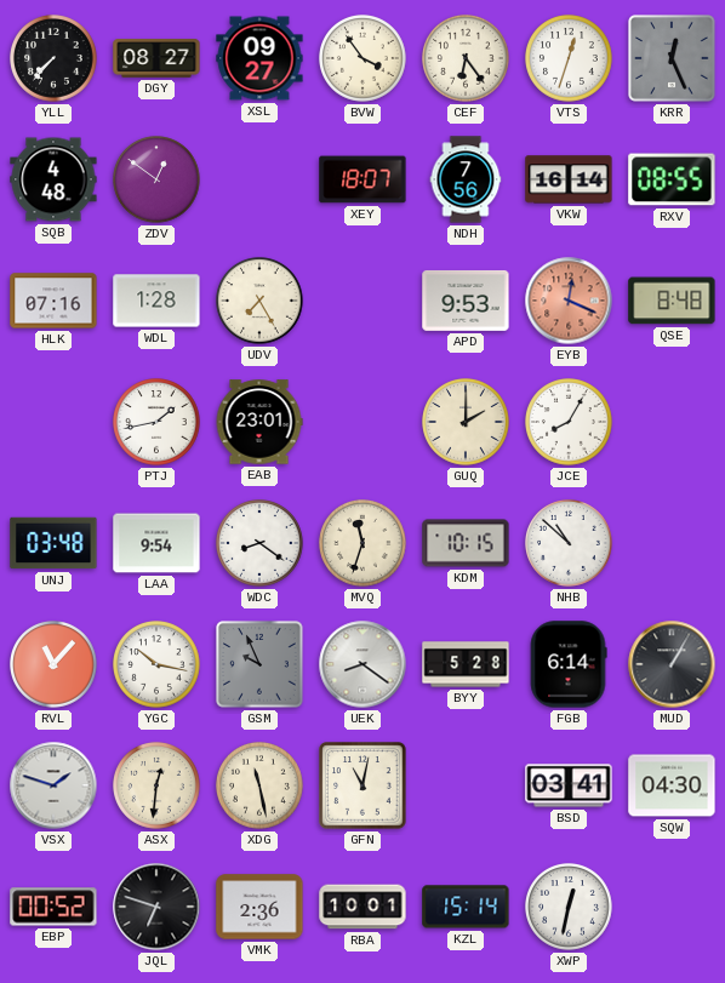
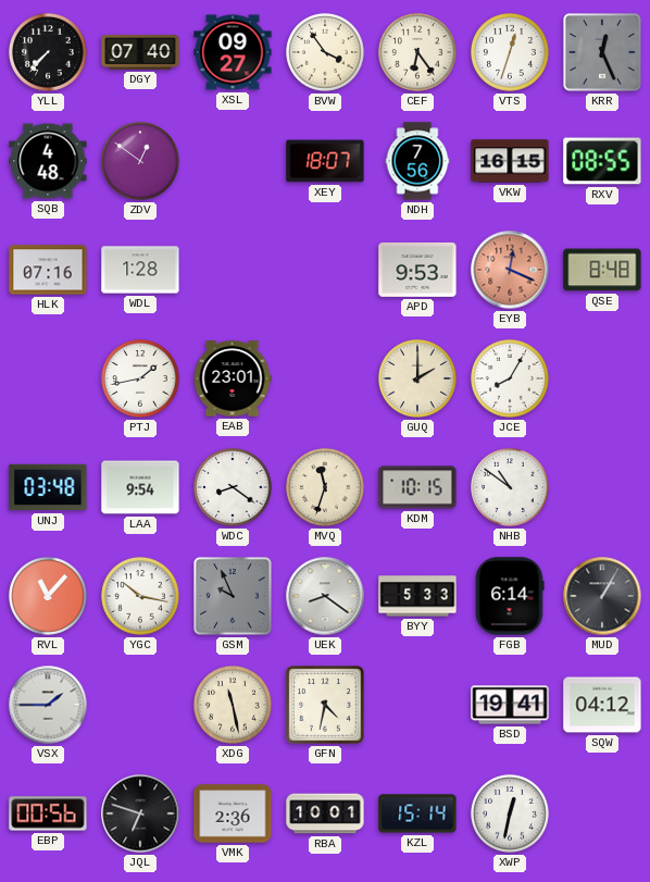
DGY: 08:27 -> 07:40
VKW: 16:14 -> 16:15
UDV: 7:25 -> none
NHB: 10:52 -> 10:51
BYY: 5:28 -> 5:33
VSX: 1:48 -> 1:45
ASX: 12:31 -> none
GFN: 11:02 -> 4:32
BSD: 03:41 -> 19:41
SQW: 04:30 -> 04:12
EBP: 00:52 -> 00:56
